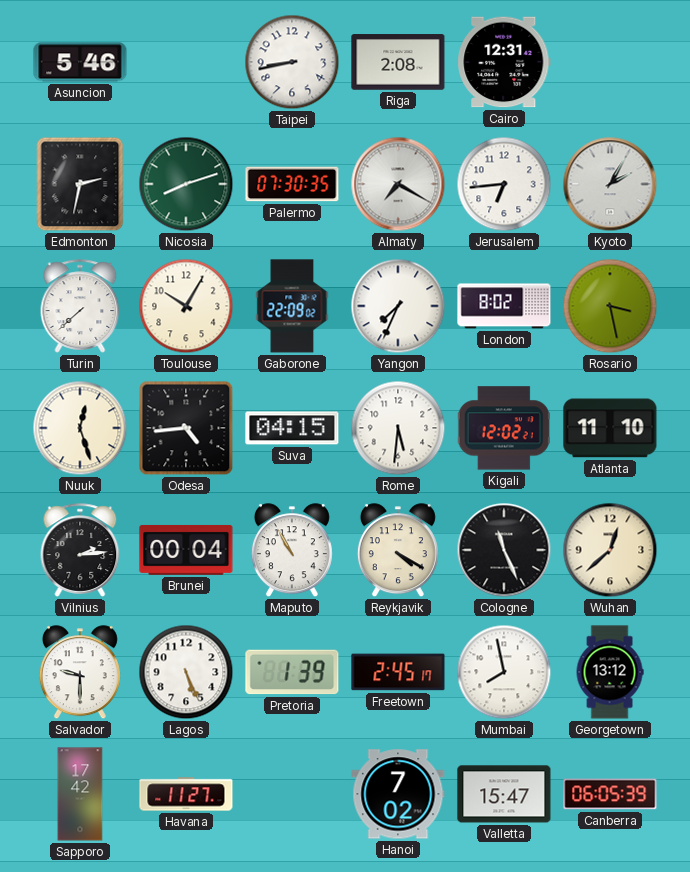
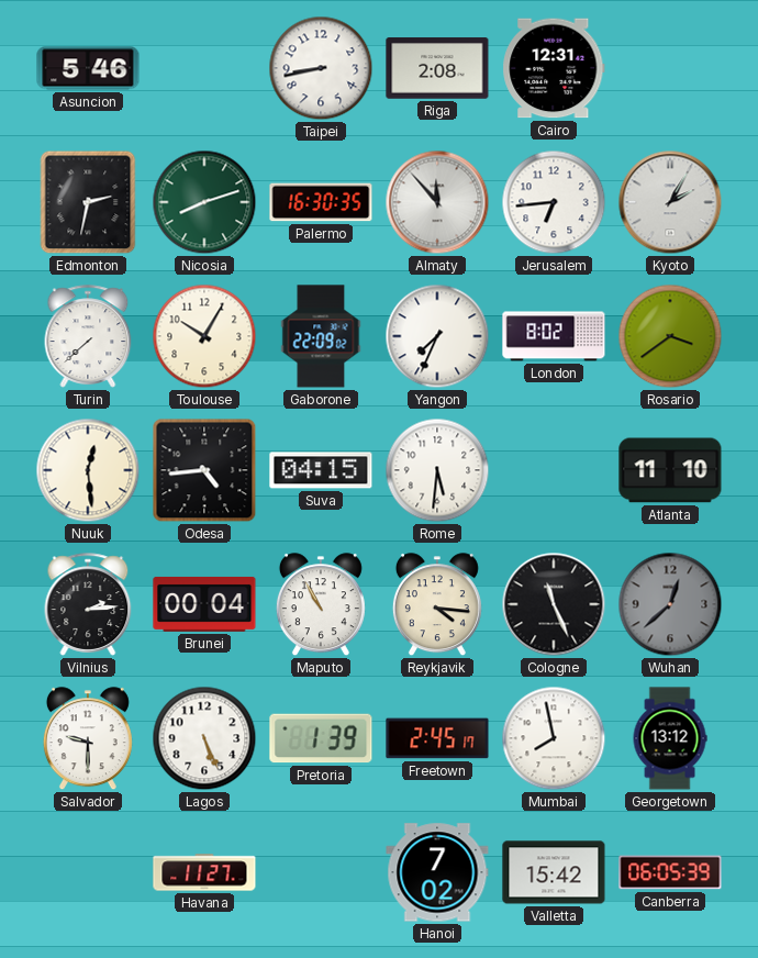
Palermo: 07:30 -> 16:30
Almaty: 7:20 -> 11:53
Rosario: 3:28 -> 3:39
Nuuk: 12:27 -> 12:29
Kigali: 12:02 -> none
Reykjavik: 4:20 -> 4:16
Wuhan dial: cream -> grey
Sapporo: 17:42 -> none
Valletta: 15:47 -> 15:42
